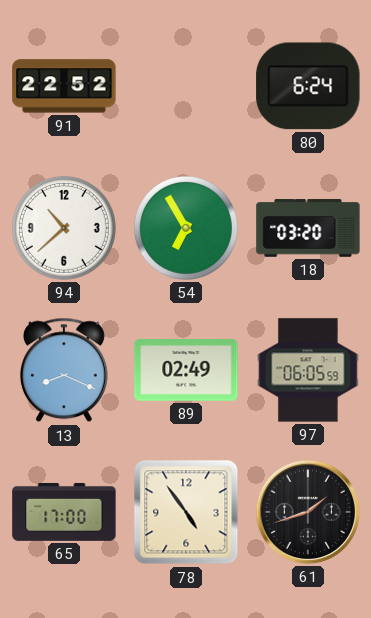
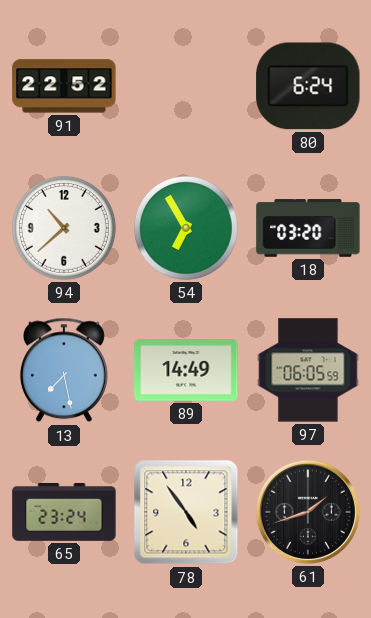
13: 8:19 -> 7:28
89: 02:49 -> 14:49
65: 17:00 -> 23:24
